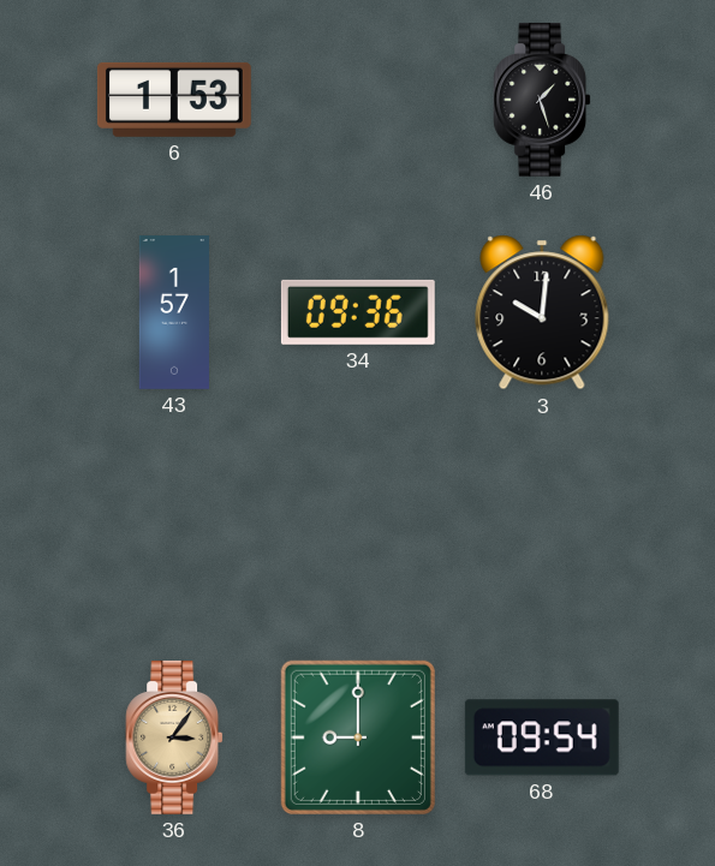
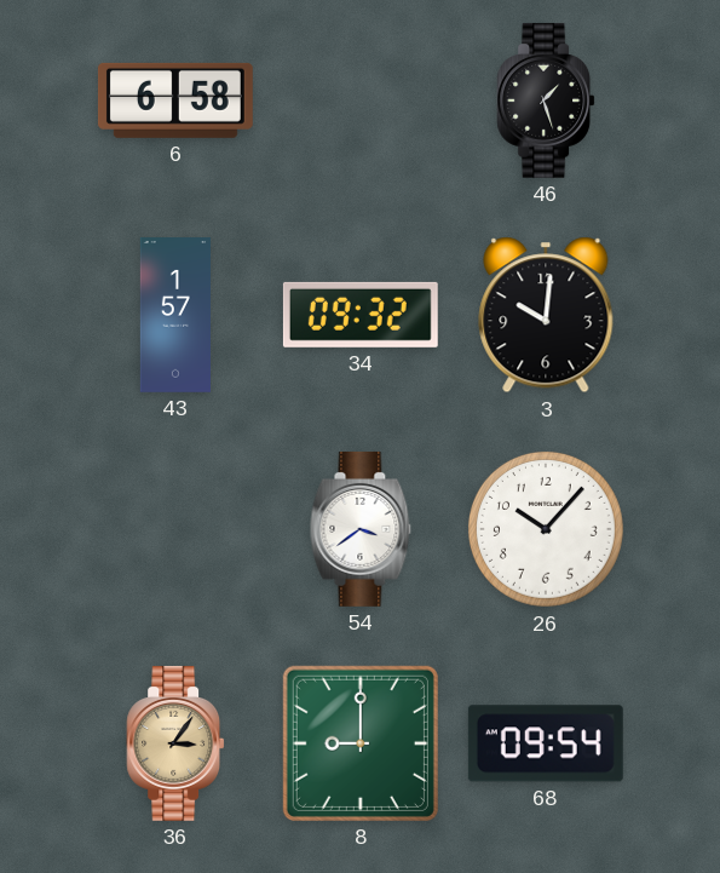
6: 1:53 -> 6:58
34: 09:36 -> 09:32
54: none -> 3:39
26: none -> 10:07
